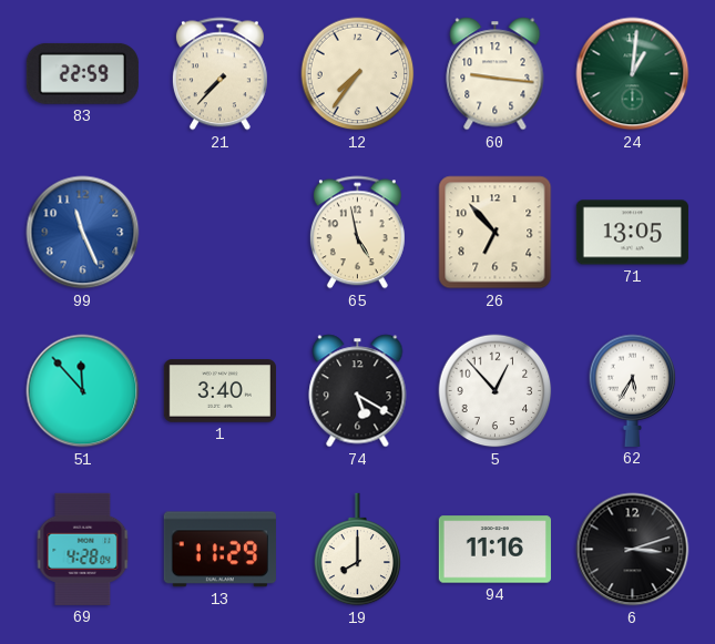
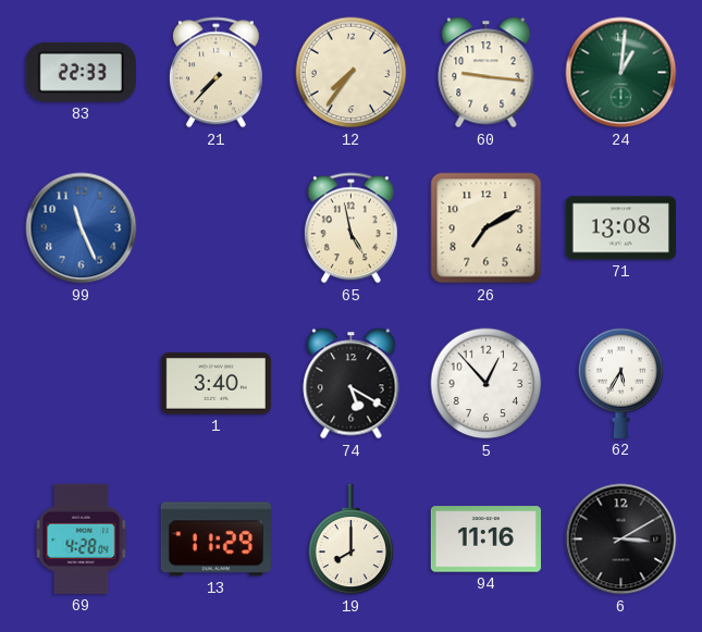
83: 22:59 -> 22:33
26: 6:53 -> 7:10
71: 13:05 -> 13:08
51: 11:53 -> none
6: 3:12 -> 3:10
